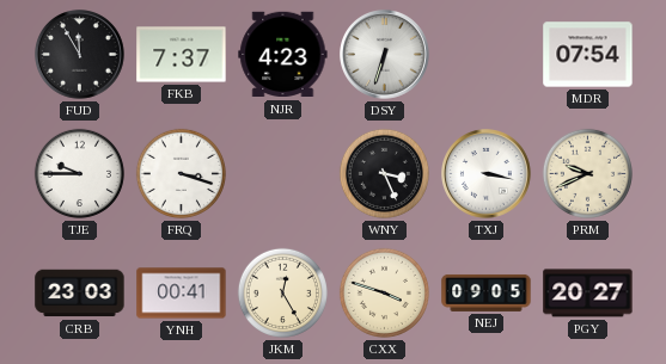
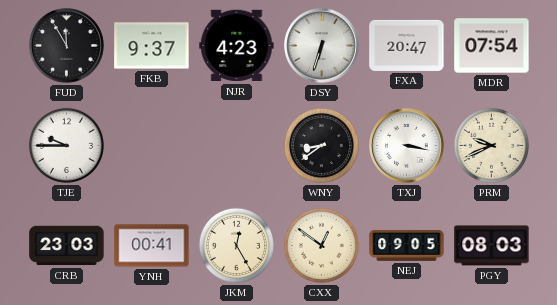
FKB: 7:37 -> 9:37
FXA: none -> 20:47
FRQ: 3:18 -> none
WNY: 3:26 -> 8:39
CXX: 3:48 -> 12:51
PGY: 20:27 -> 08:03
